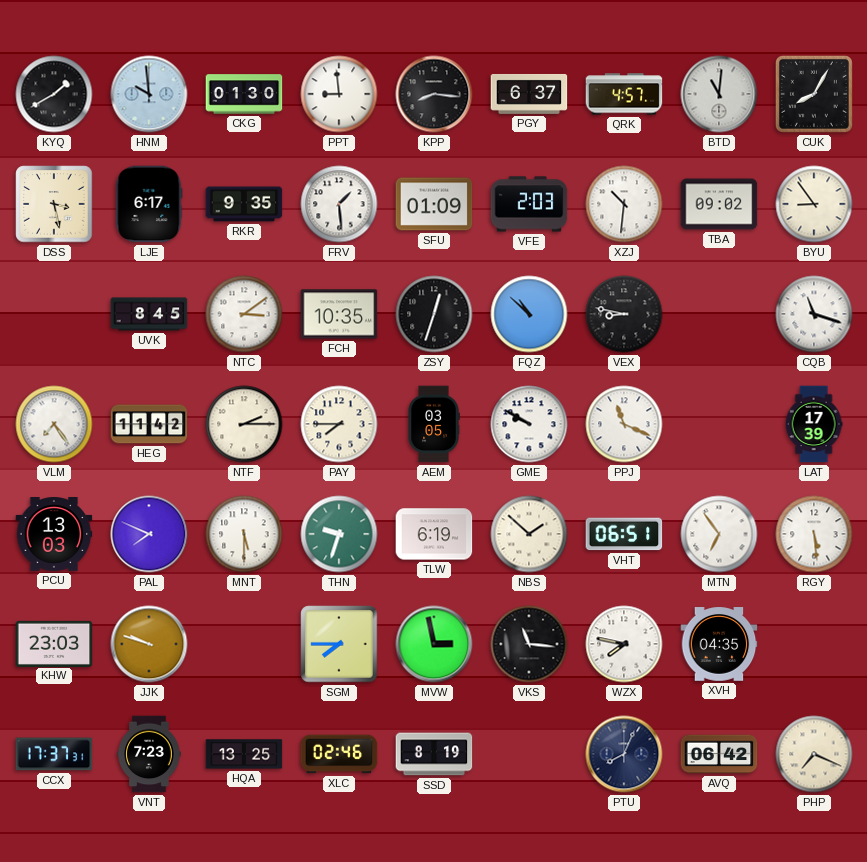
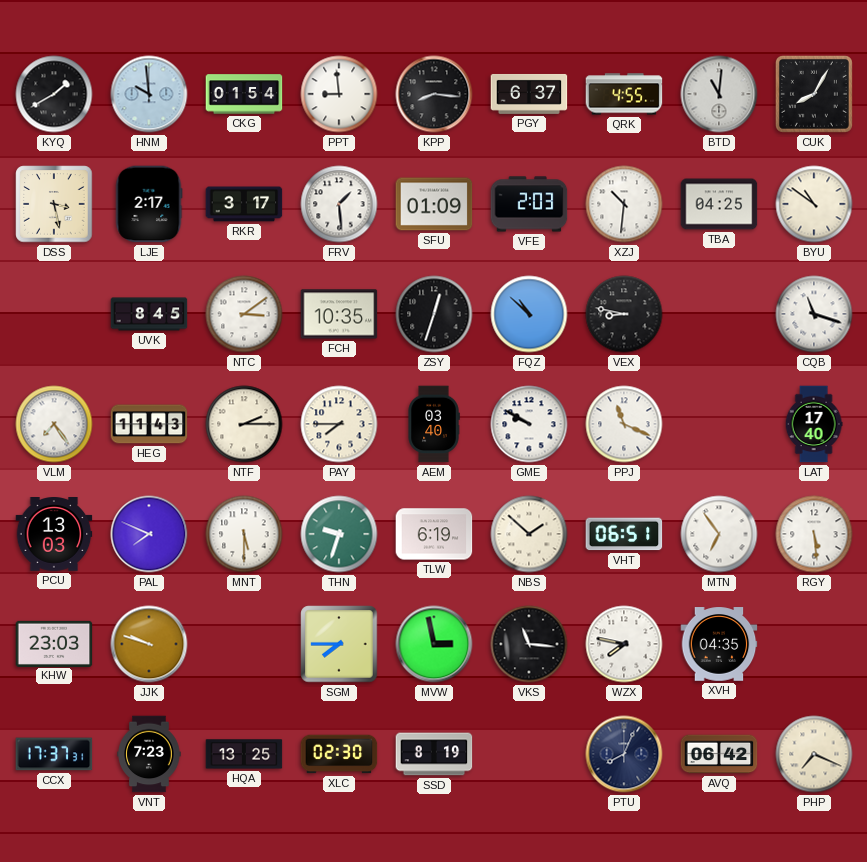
CKG: 01:30 -> 01:54
QRK: 4:57 -> 4:55
LJE: 6:17 -> 2:17
RKR: 9:35 -> 3:17
TBA: 09:02 -> 04:25
BYU: 8:54 -> 10:51
HEG: 11:42 -> 11:43
AEM: 03:05 -> 03:40
LAT: 17:39 -> 17:40
XLC: 02:46 -> 02:30
